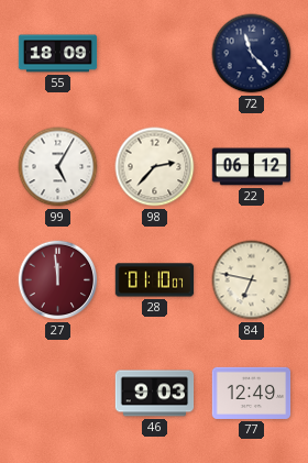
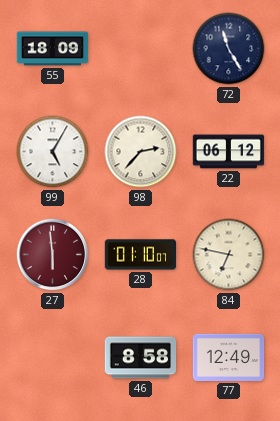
72: 11:23 -> 11:25
27: 11:59 -> 5:59
46: 9:03 -> 8:58
